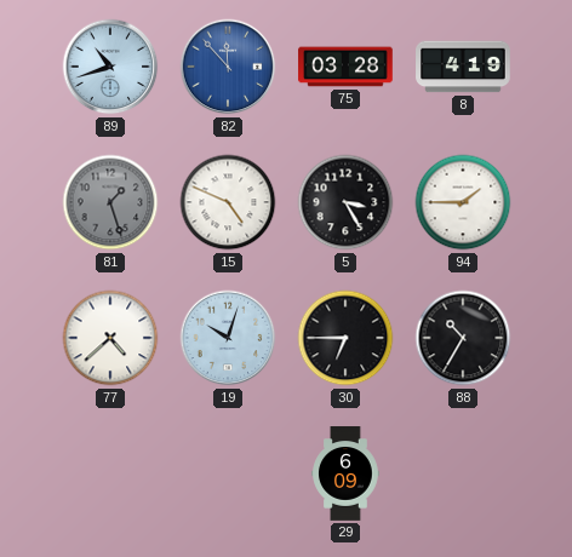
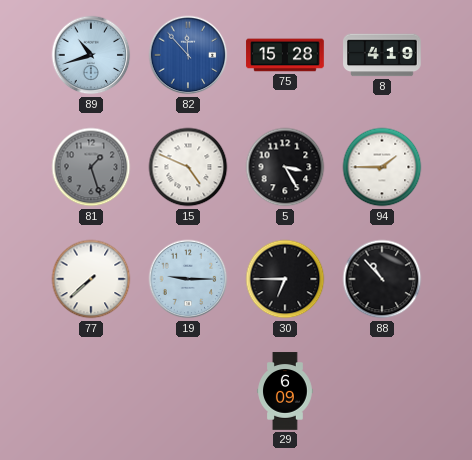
75: 03:28 -> 15:28
77: 4:38 -> 7:38
19: 10:03 -> 9:15
88: 10:35 -> 10:53
